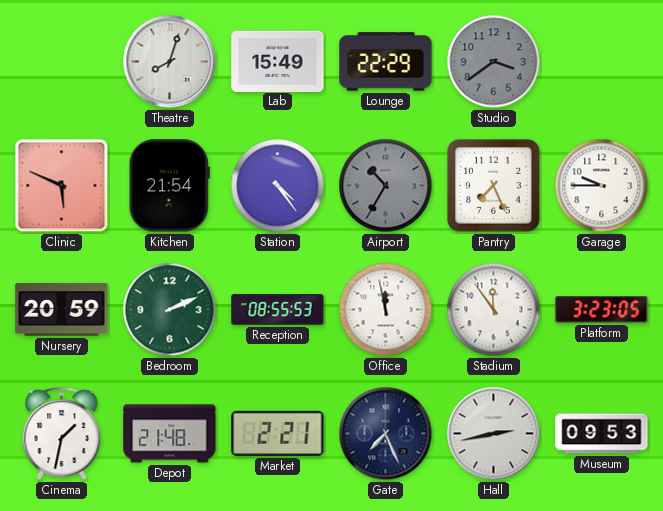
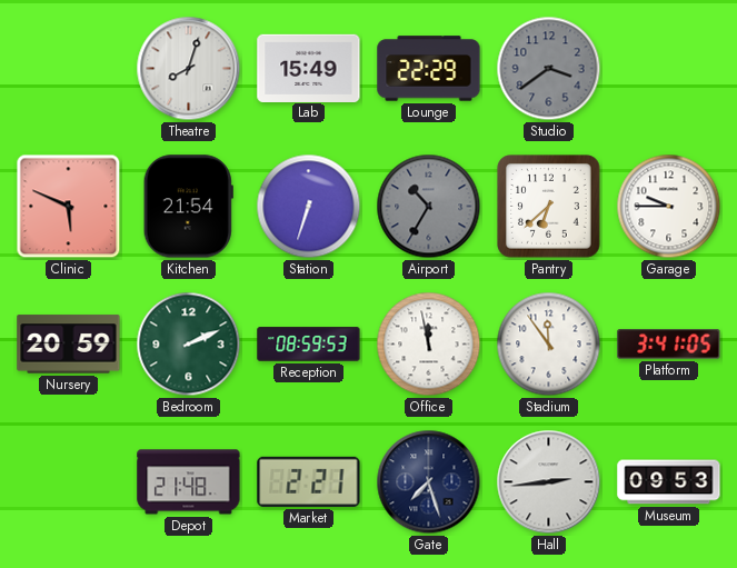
Station: 4:24 -> 6:33
Pantry: 7:26 -> 6:38
Reception: 08:55 -> 08:59
Platform: 3:23 -> 3:41
Cinema: 1:32 -> none
Gate: 7:26 -> 7:27
Hall: 2:43 -> 2:44
